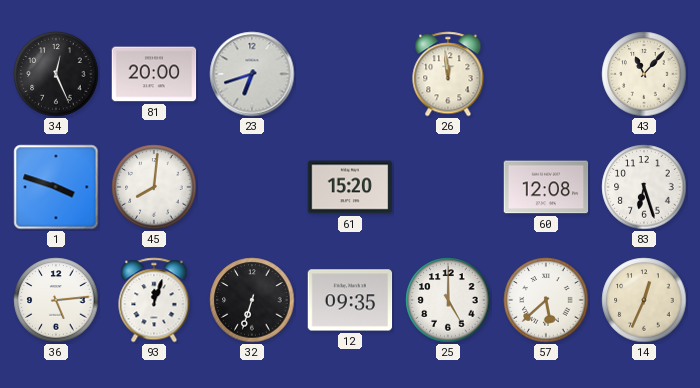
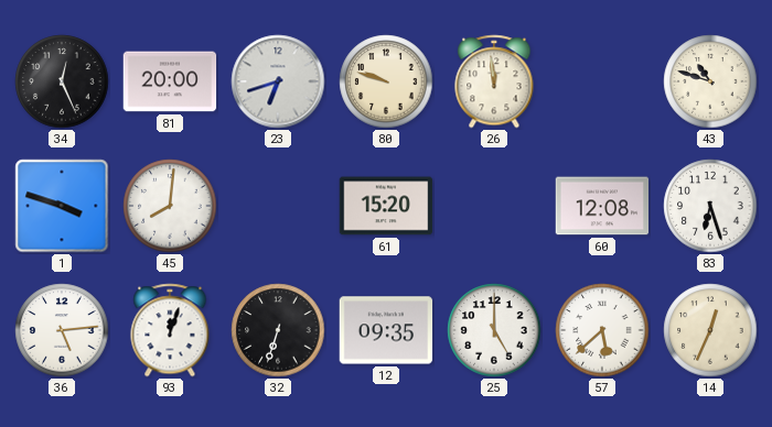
80: none -> 9:48
43: 11:07 -> 10:48
